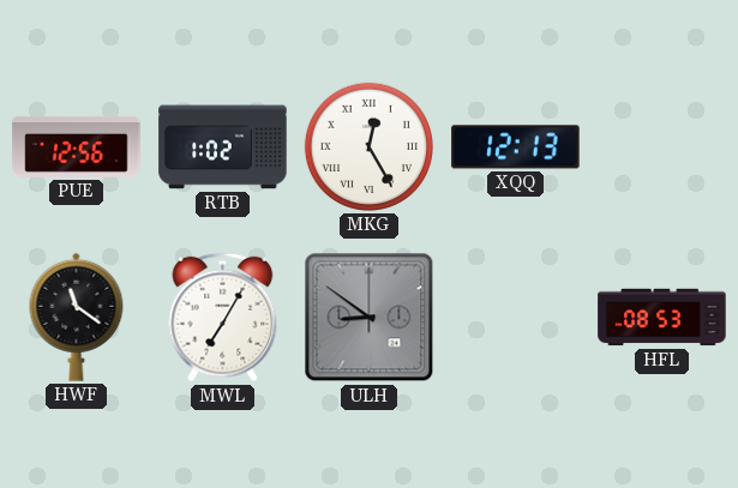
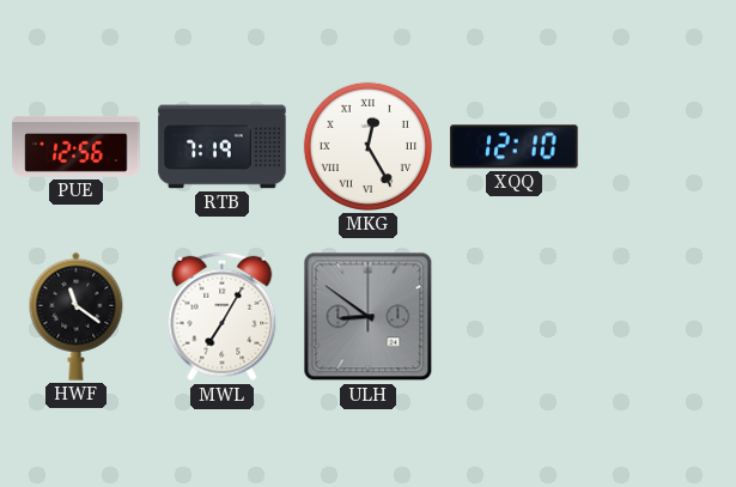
RTB: 1:02 -> 7:19
XQQ: 12:13 -> 12:10
HFL: 08:53 -> none
